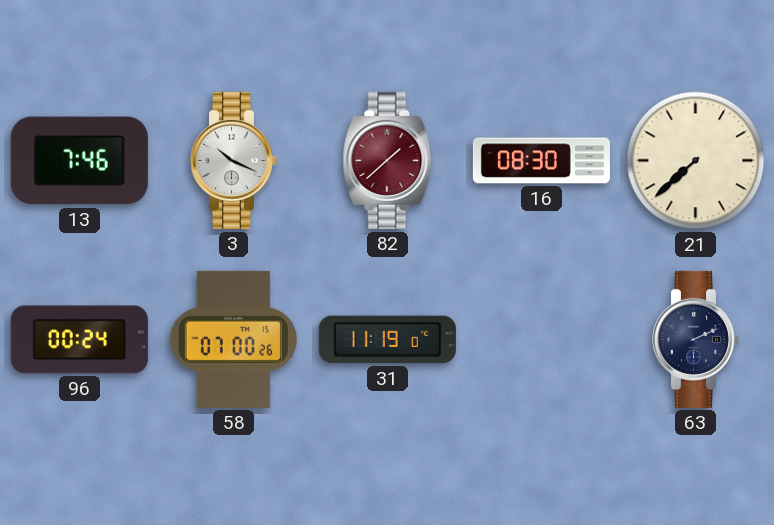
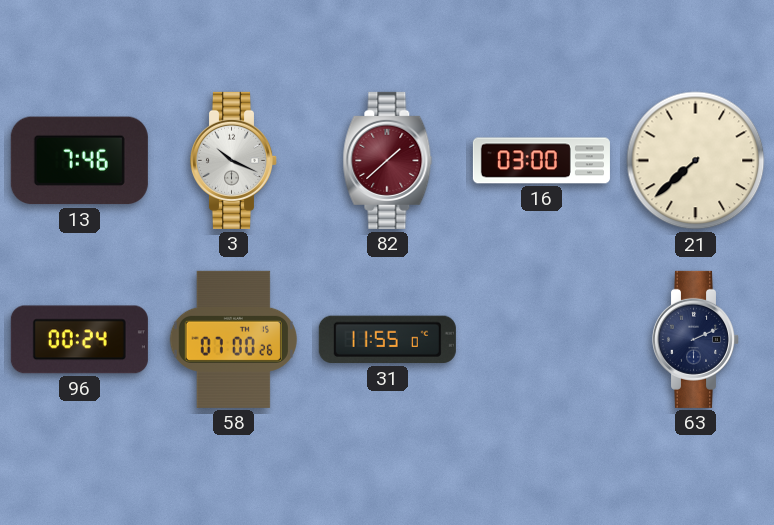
16: 08:30 -> 03:00
31: 11:19 -> 11:55
